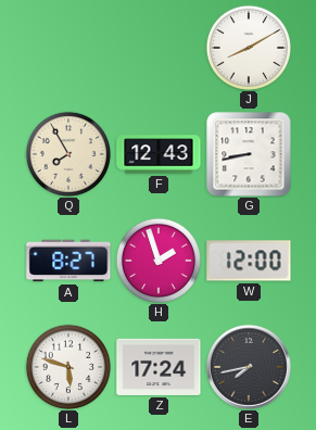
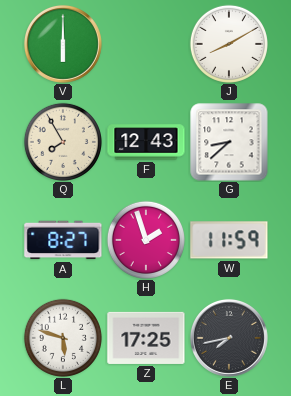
V: none -> 6:00
G: 8:43 -> 8:38
W: 12:00 -> 11:59
Z: 17:24 -> 17:25
